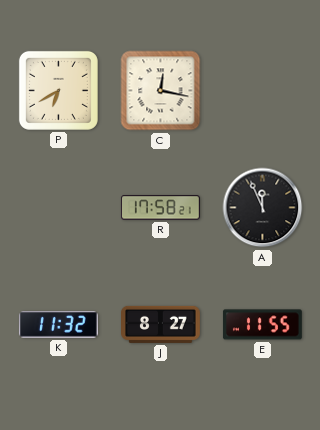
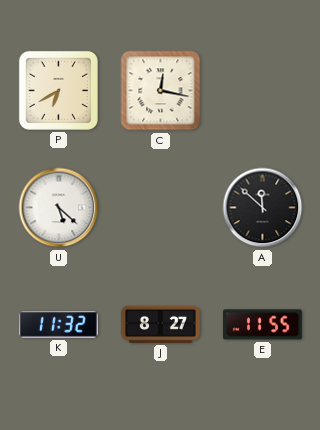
U: none -> 5:22
R: 17:58 -> none
A: 11:56 -> 11:52
